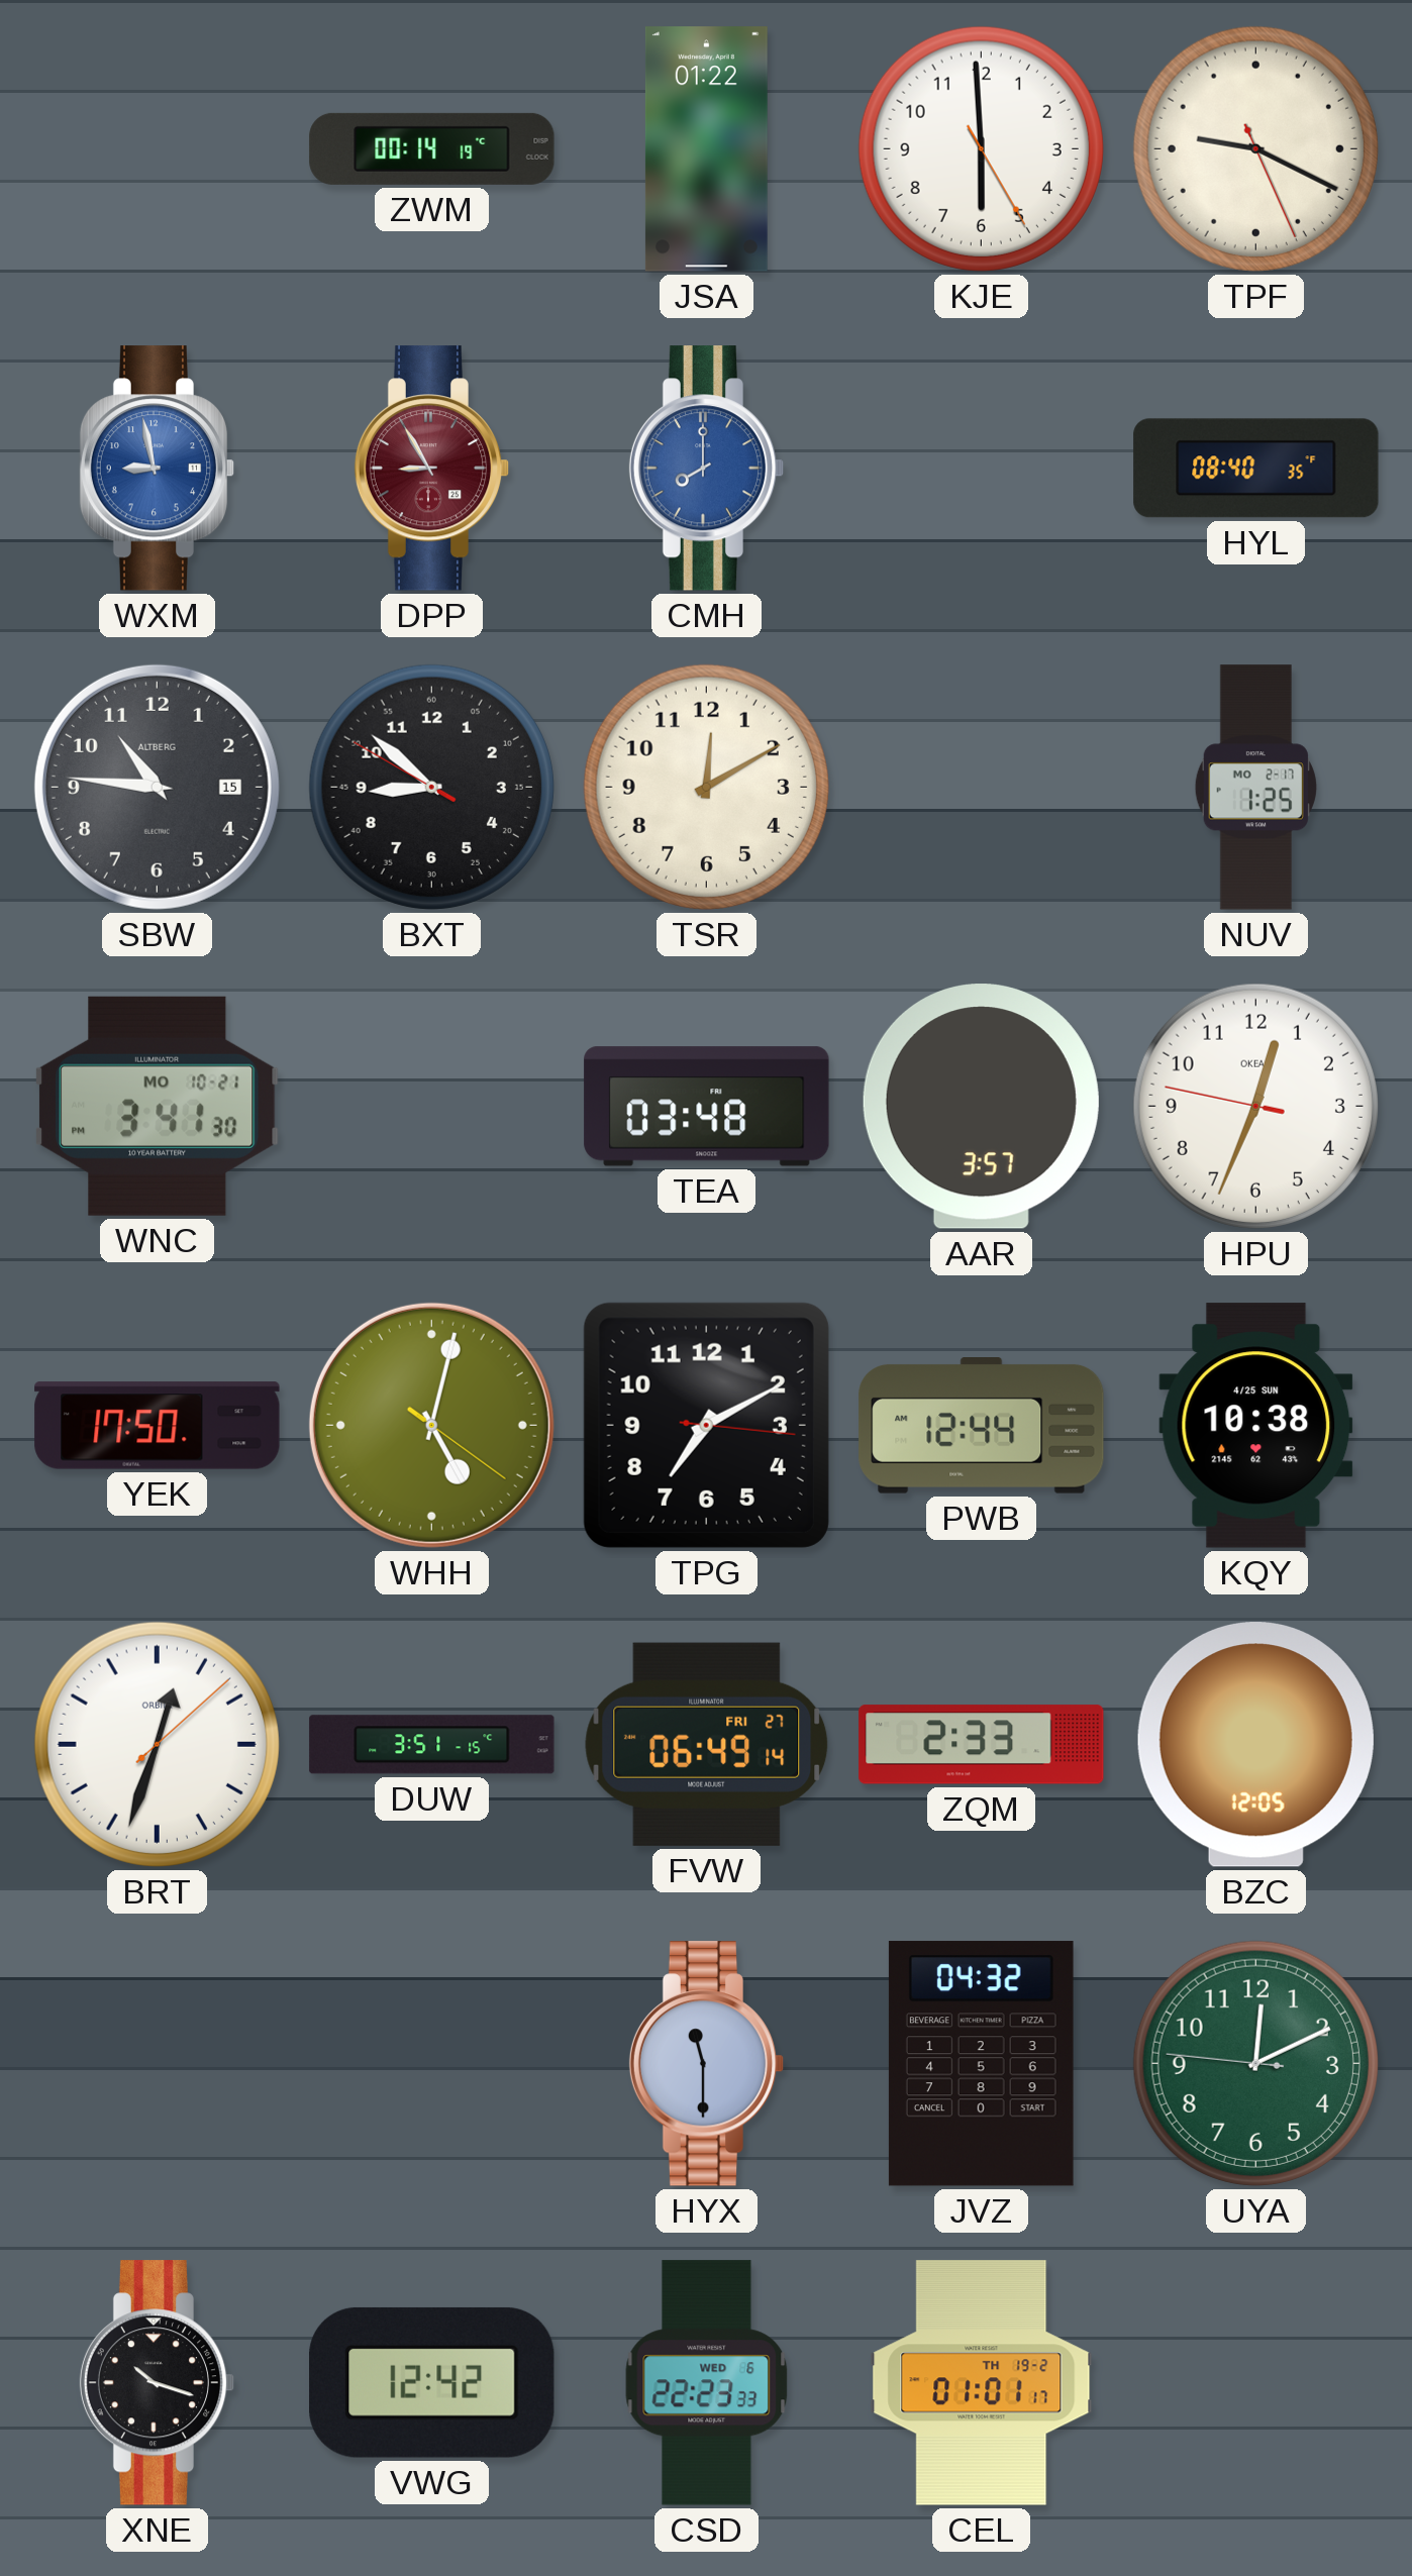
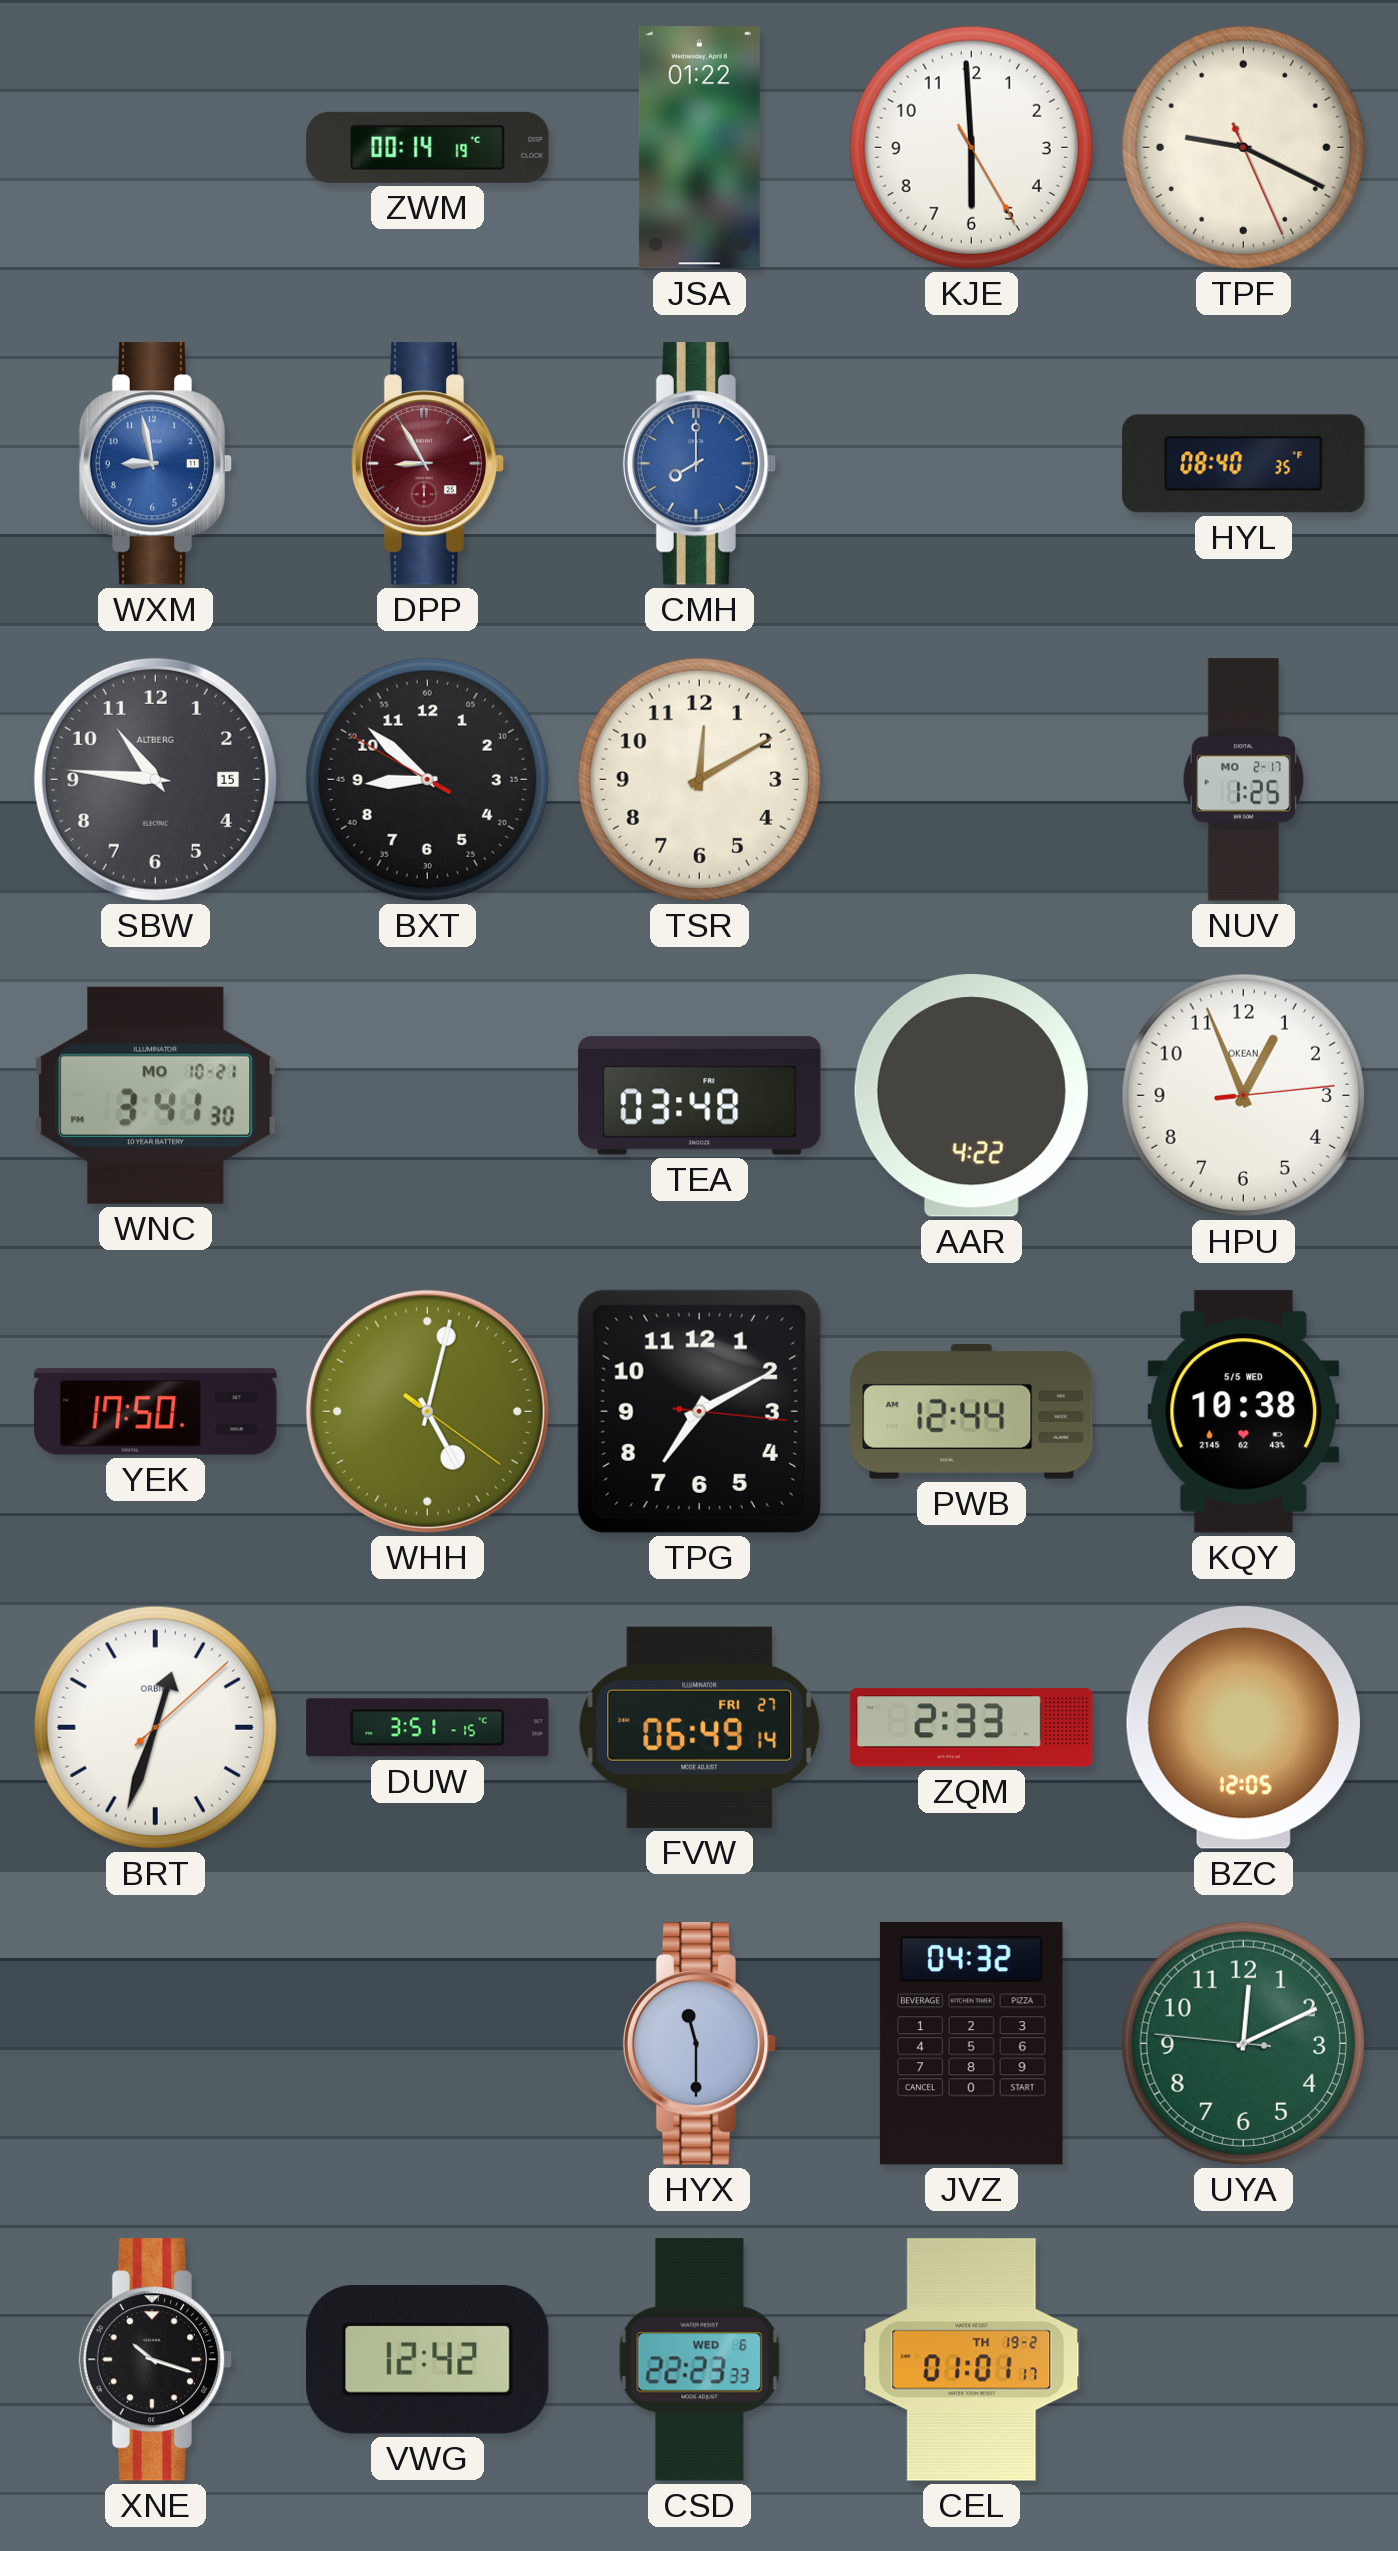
AAR: 3:57 -> 4:22
HPU: 12:33 -> 12:56
KQY date: 4/25 SUN -> 5/5 WED
